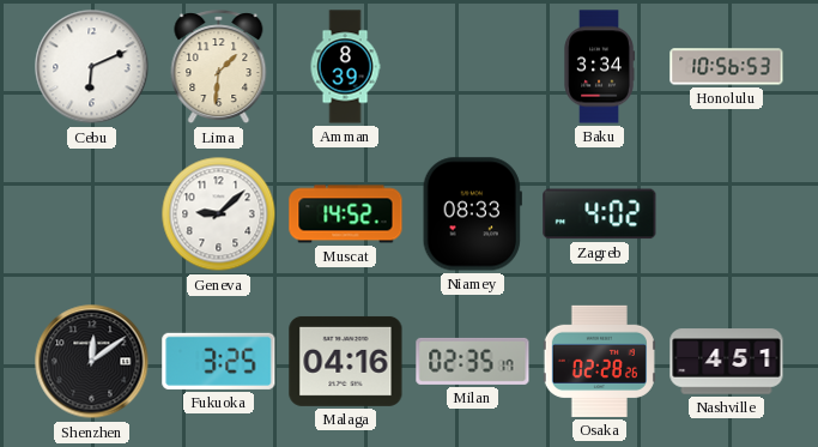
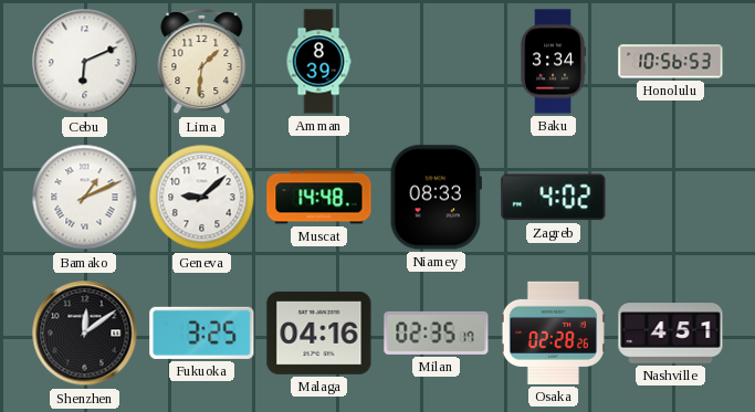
Bamako: none -> 1:11
Muscat: 14:52 -> 14:48
